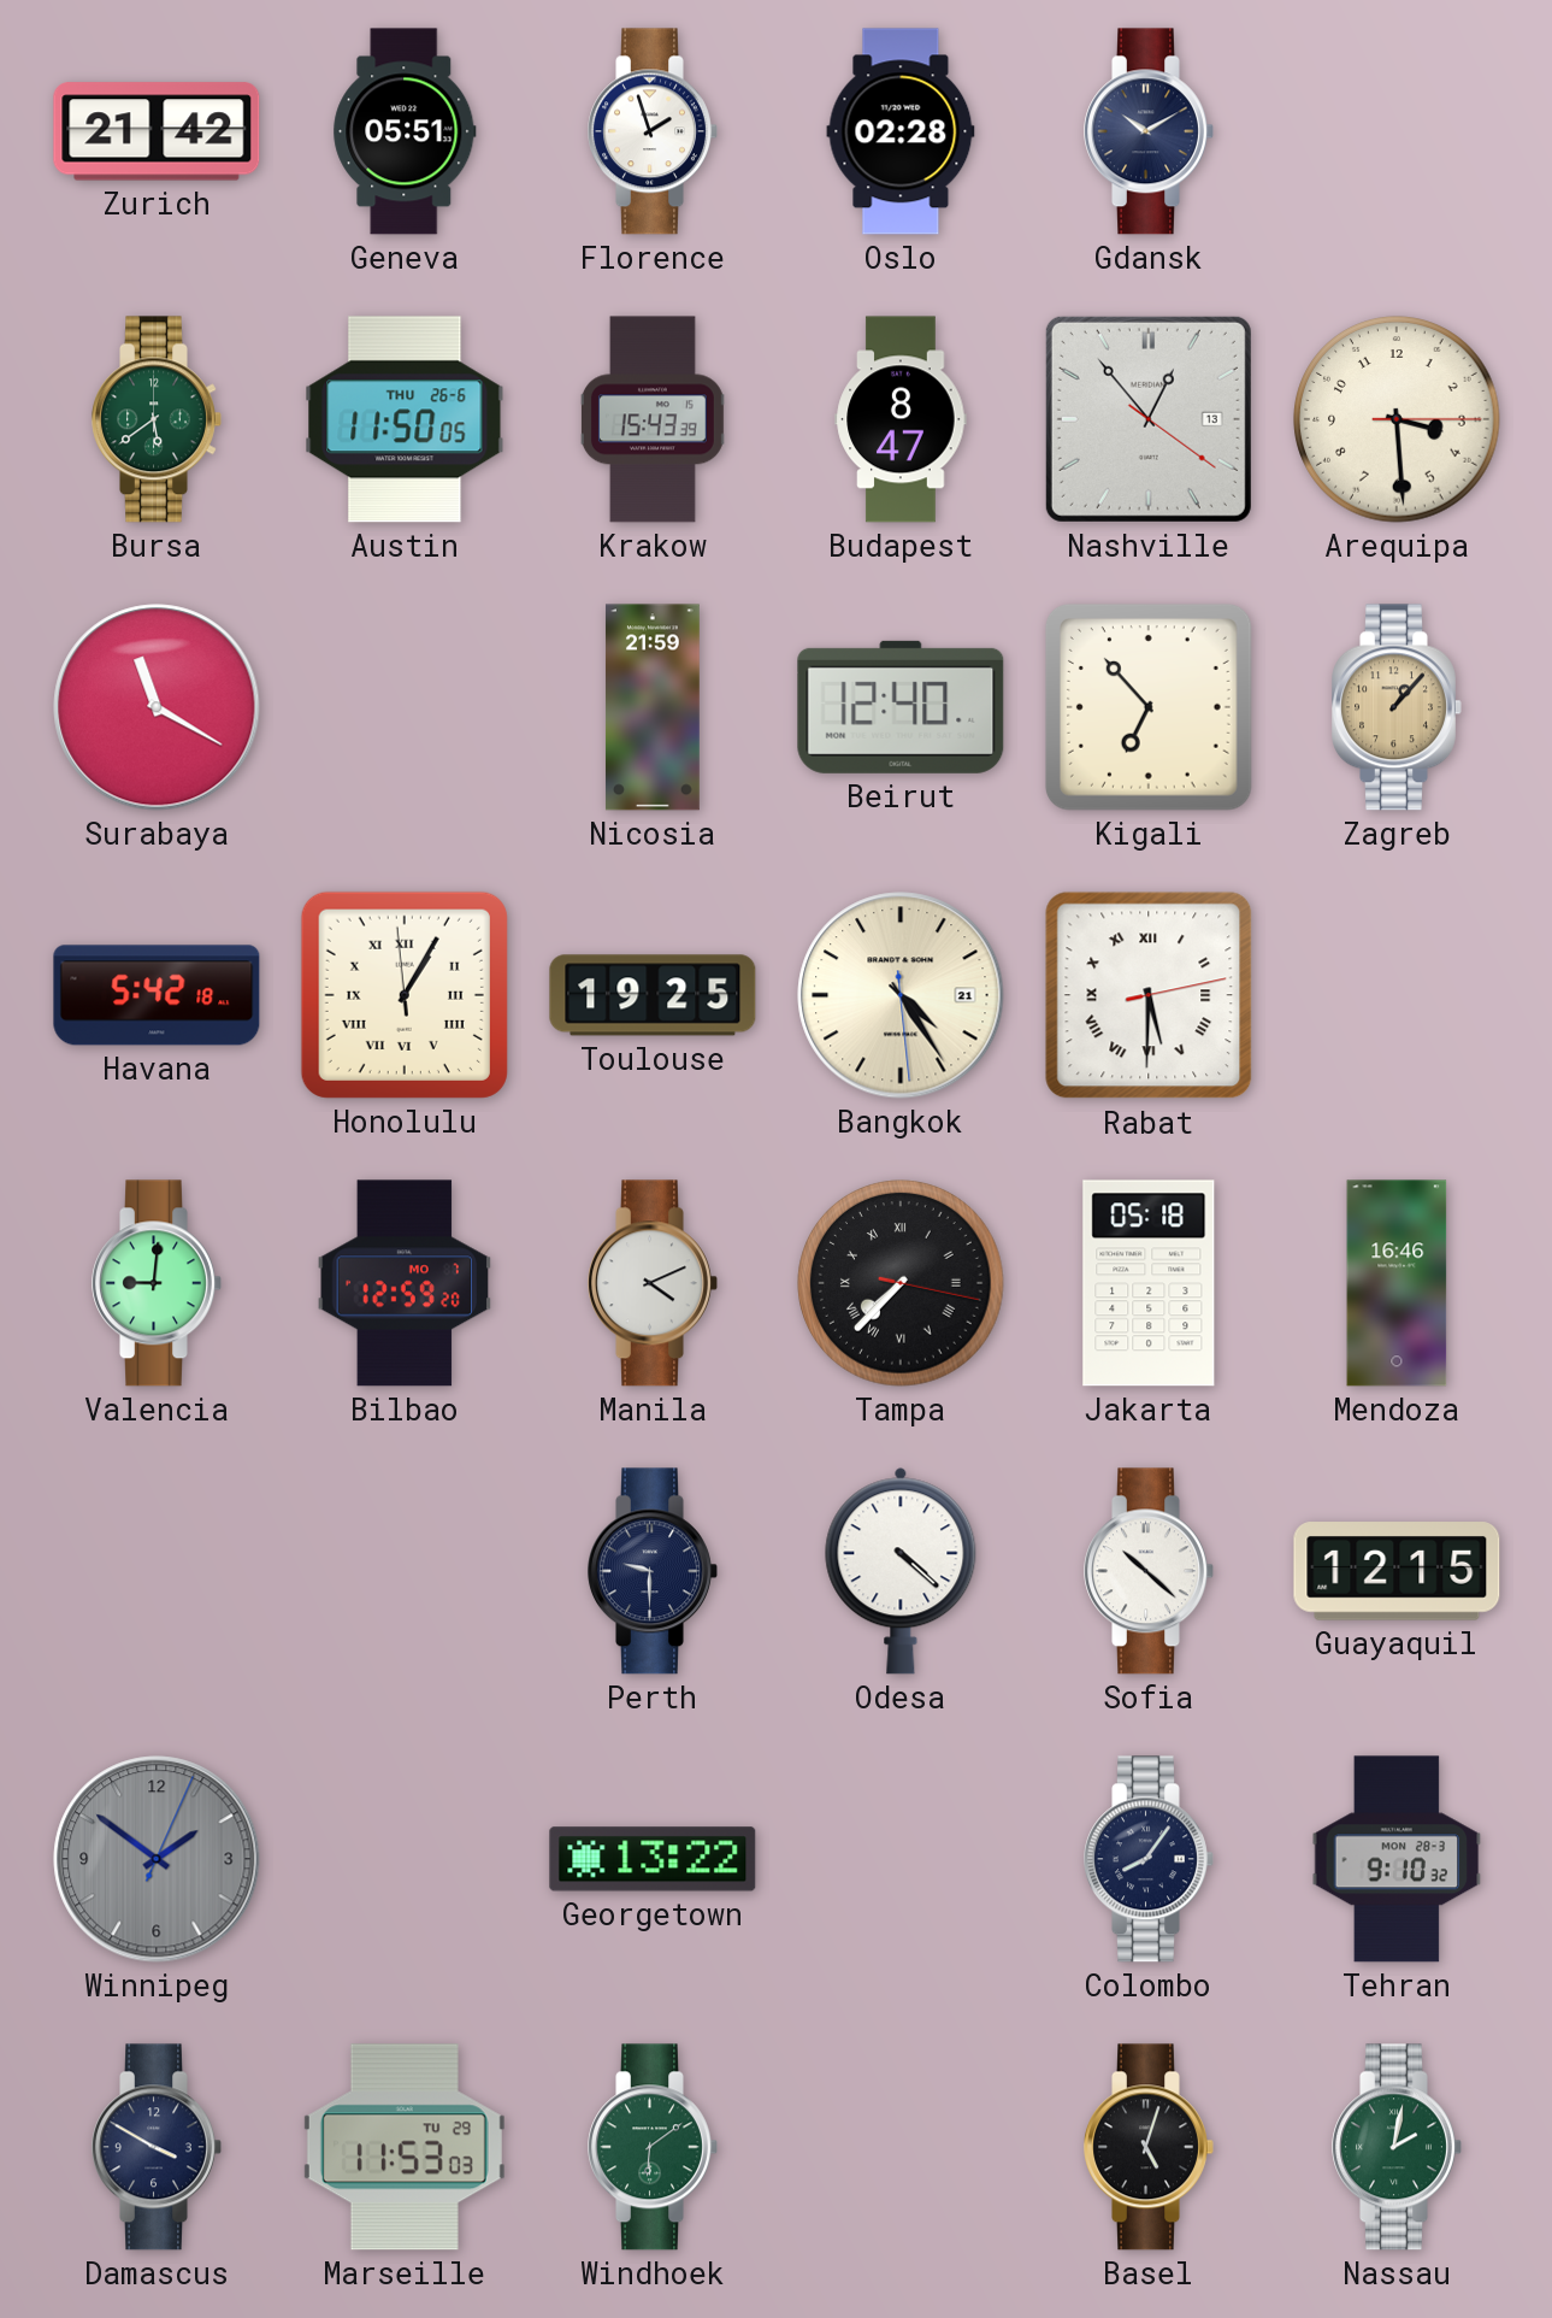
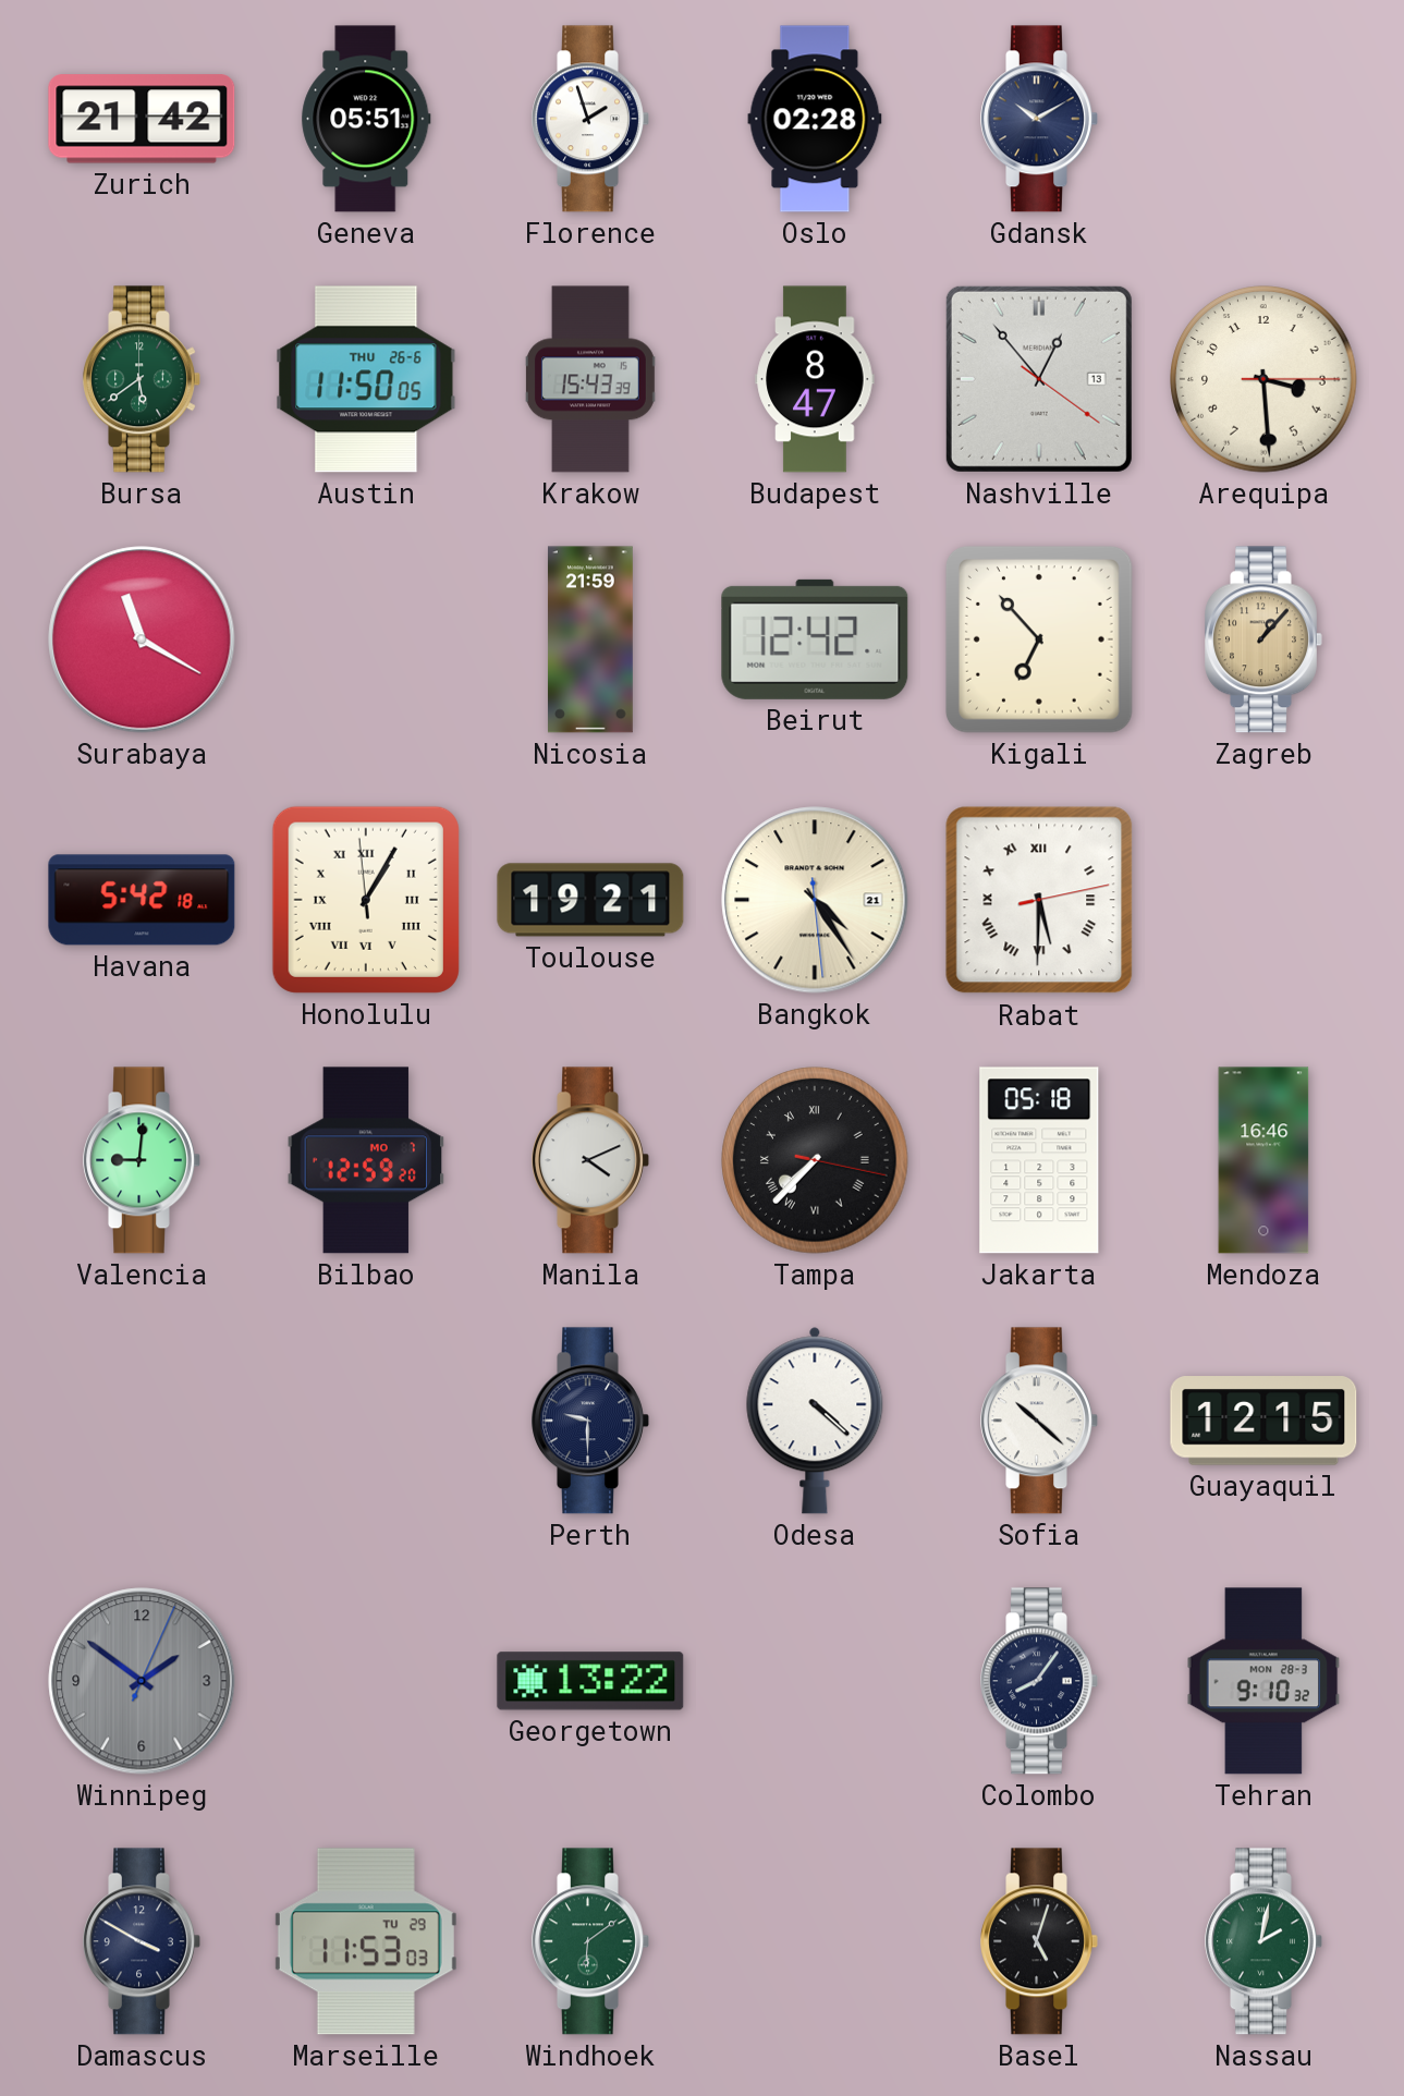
Beirut: 12:40 -> 12:42
Toulouse: 19:25 -> 19:21
